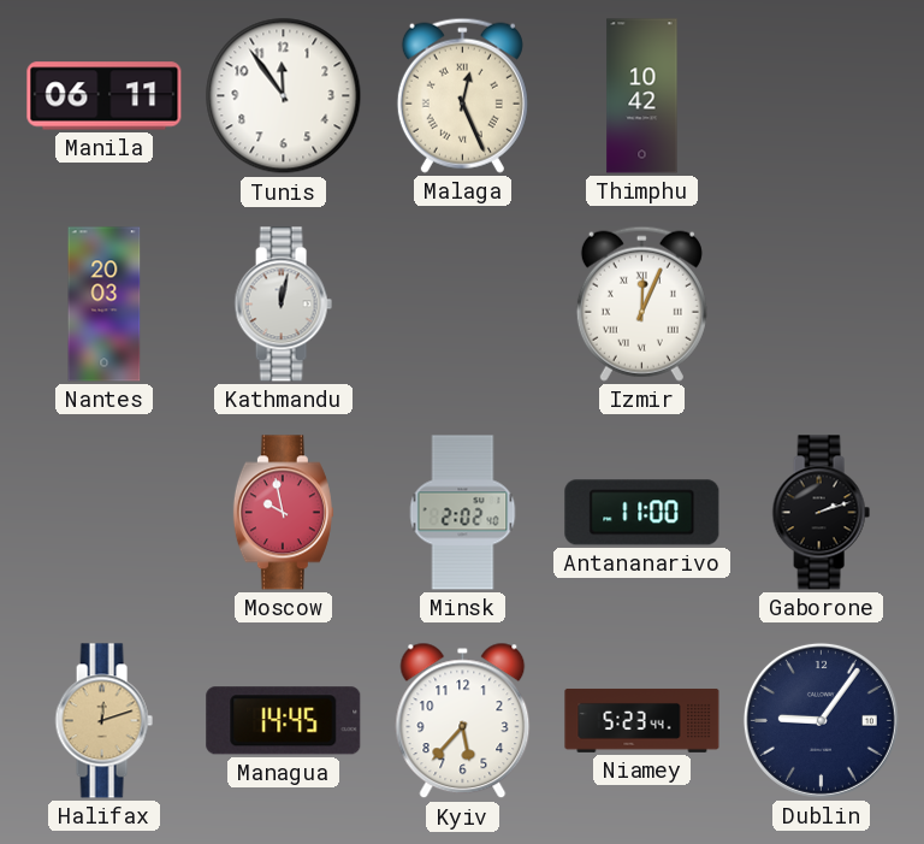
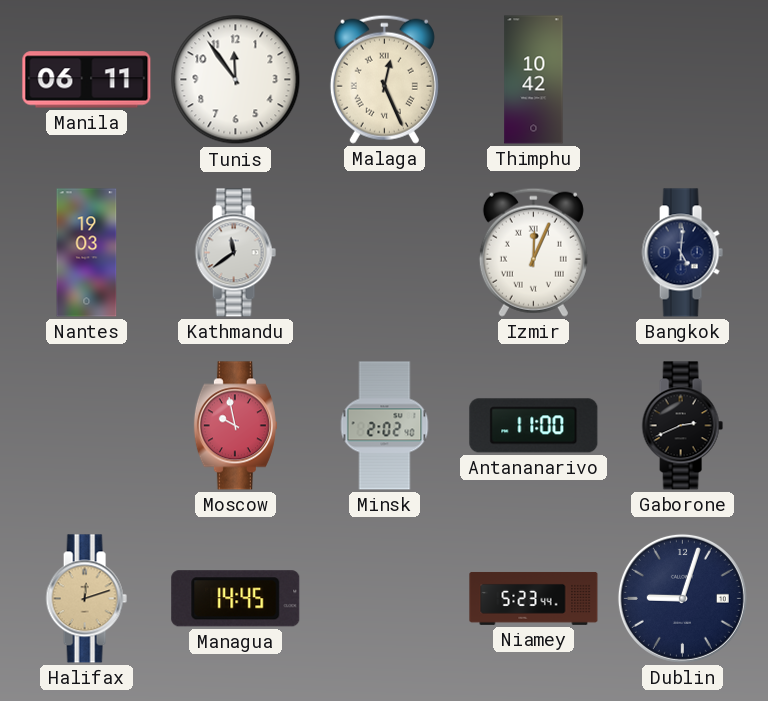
Nantes: 20:03 -> 19:03
Kathmandu: 12:02 -> 11:39
Bangkok: none -> 5:01
Gaborone: 2:12 -> 2:41
Kyiv: 5:37 -> none
Dublin: 9:06 -> 9:03
